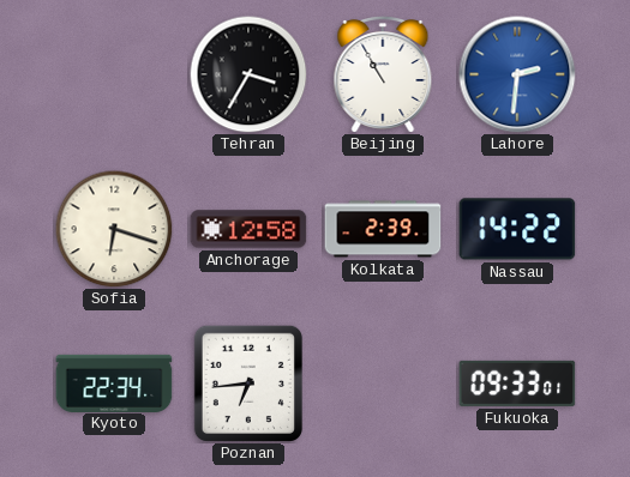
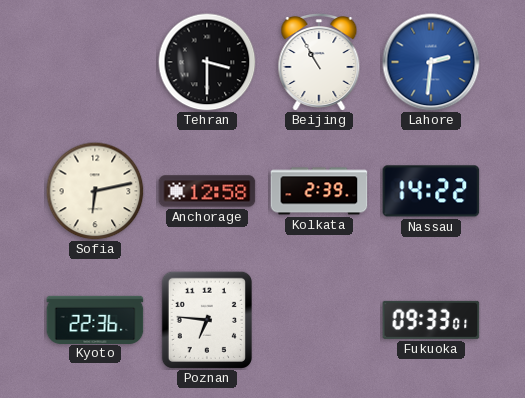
Tehran: 3:35 -> 3:30
Sofia: 6:18 -> 6:13
Kyoto: 22:34 -> 22:36
Poznan: 6:44 -> 6:46
